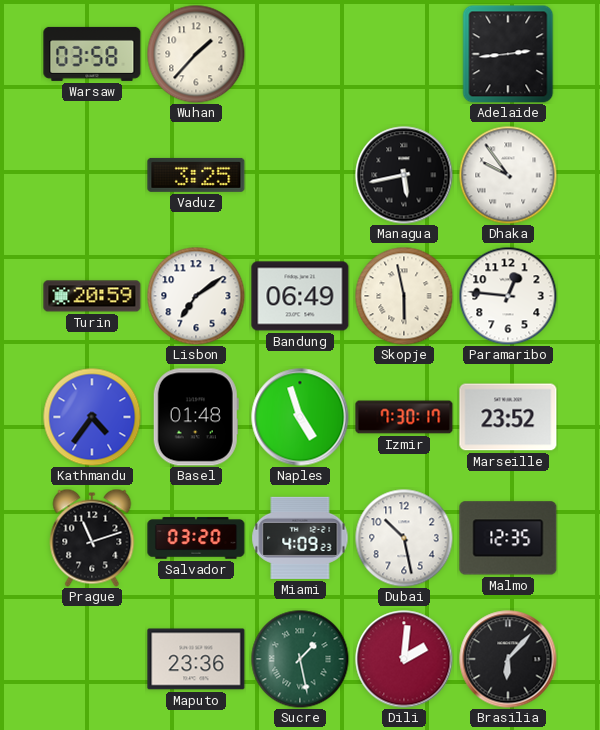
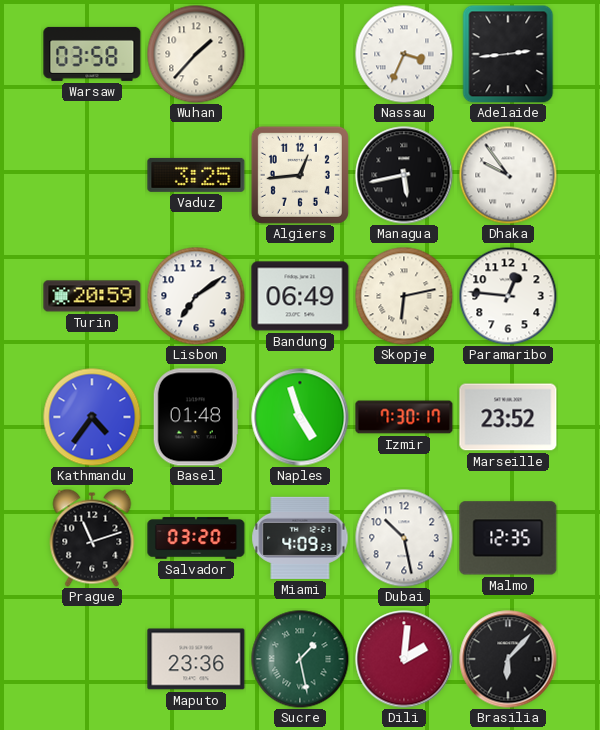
Nassau: none -> 3:34
Algiers: none -> 12:44
Skopje: 5:58 -> 6:13
